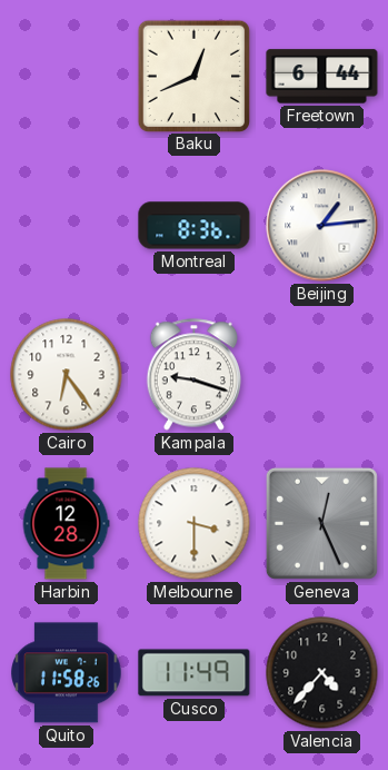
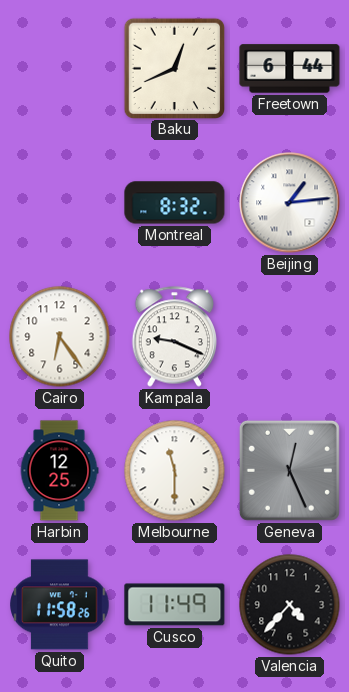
Montreal: 8:36 -> 8:32
Kampala: 9:18 -> 9:19
Harbin: 12:28 -> 12:25
Melbourne: 3:30 -> 11:30
